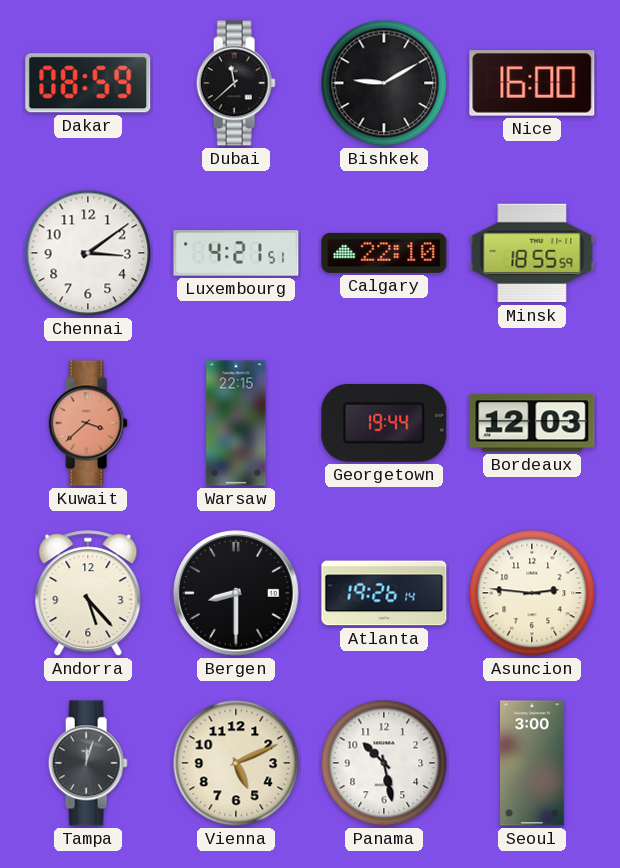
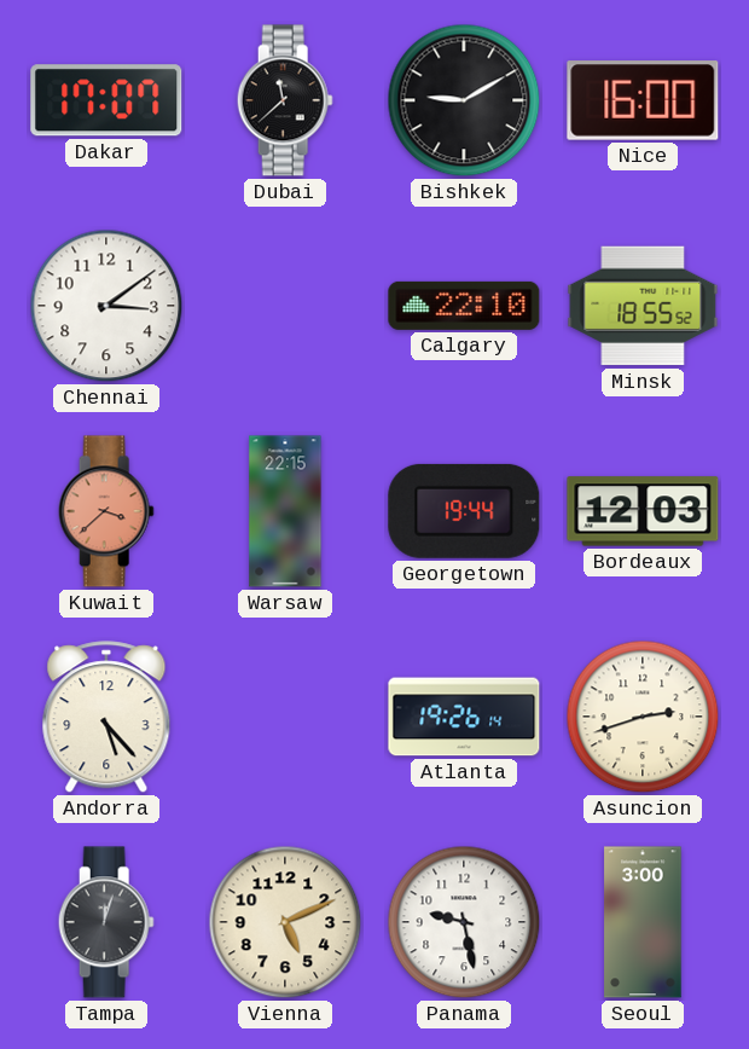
Dakar: 08:59 -> 17:07
Luxembourg: 4:21 -> none
Minsk: 18:55:59 -> 18:55:52
Bergen: 8:30 -> none
Asuncion: 2:46 -> 2:42
Panama: 10:28 -> 9:28
